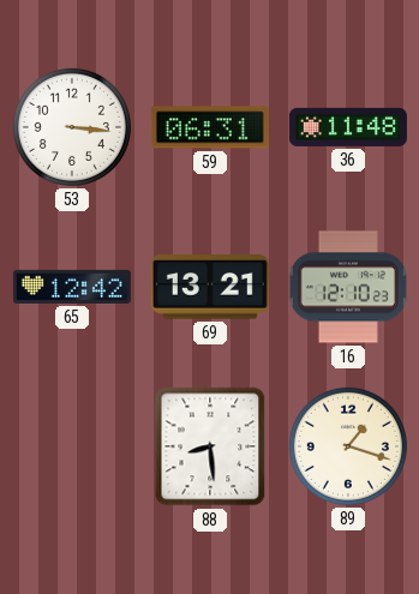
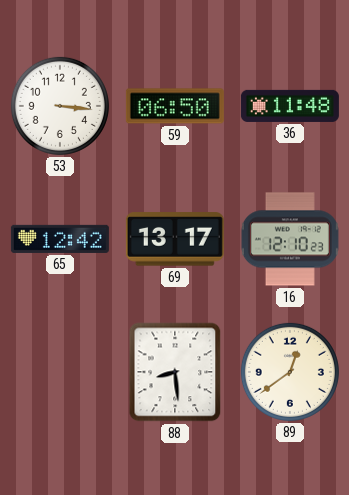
59: 06:31 -> 06:50
69: 13:21 -> 13:17
89: 1:18 -> 12:39
